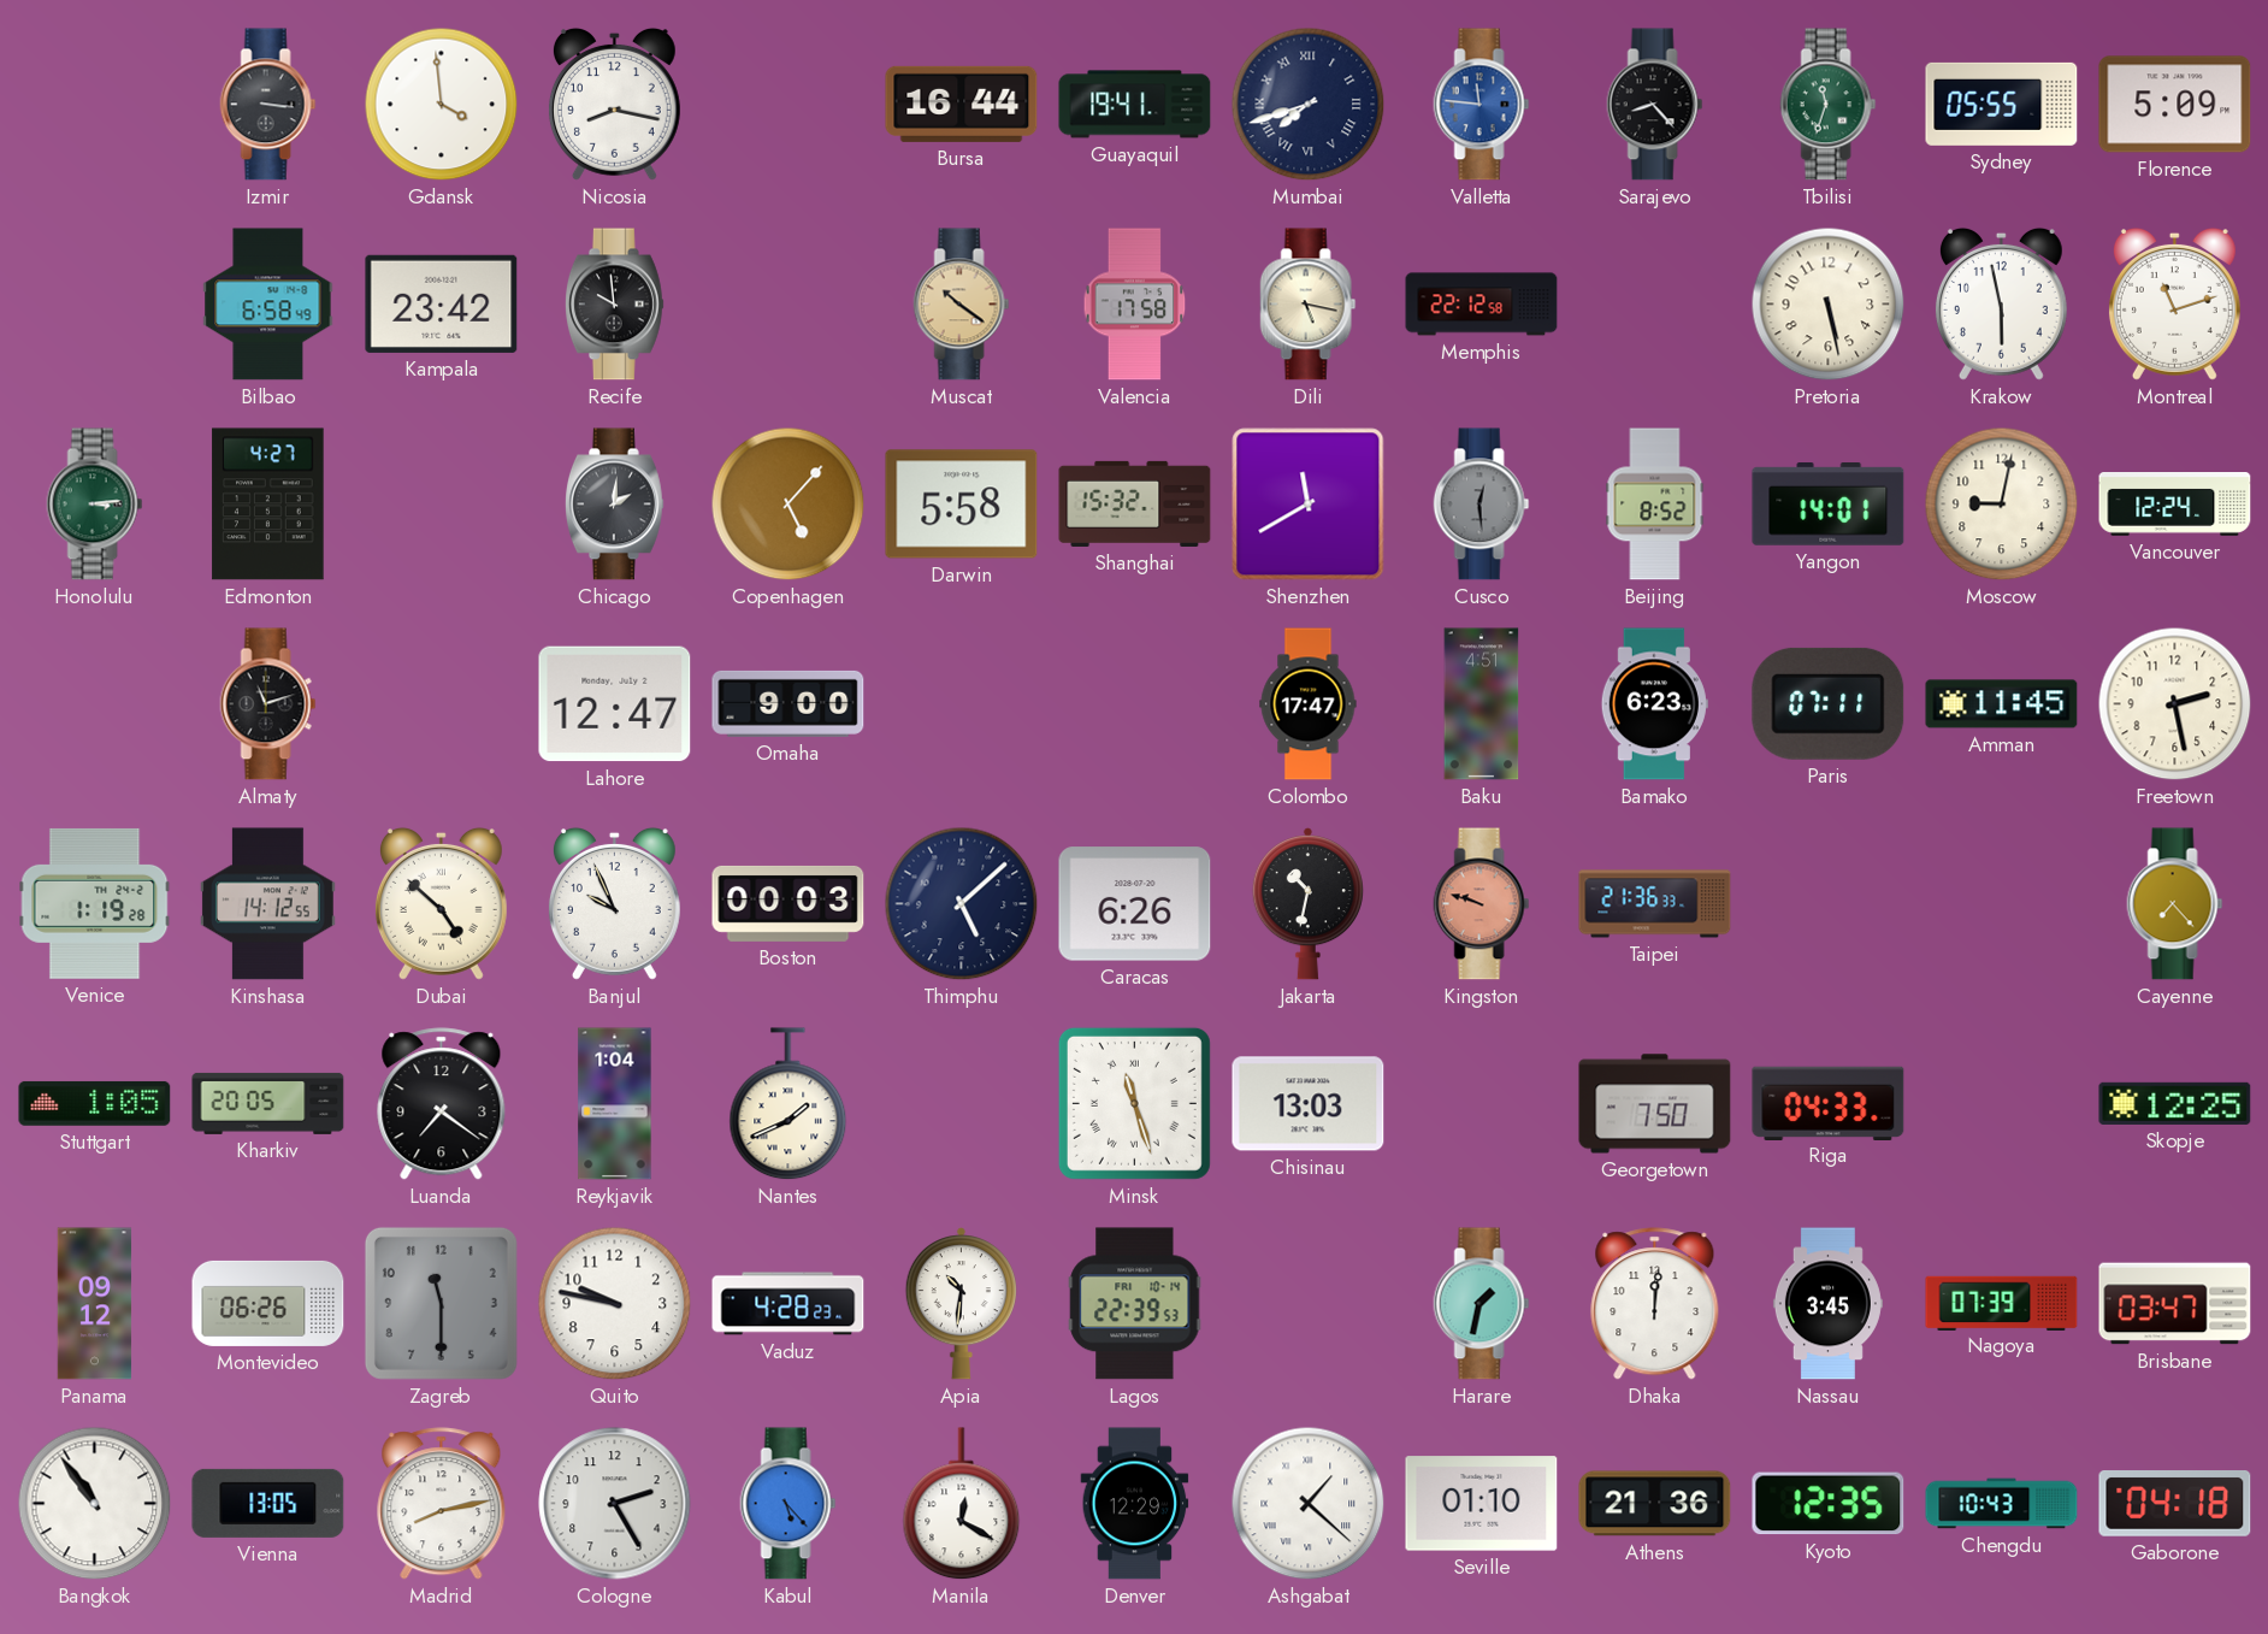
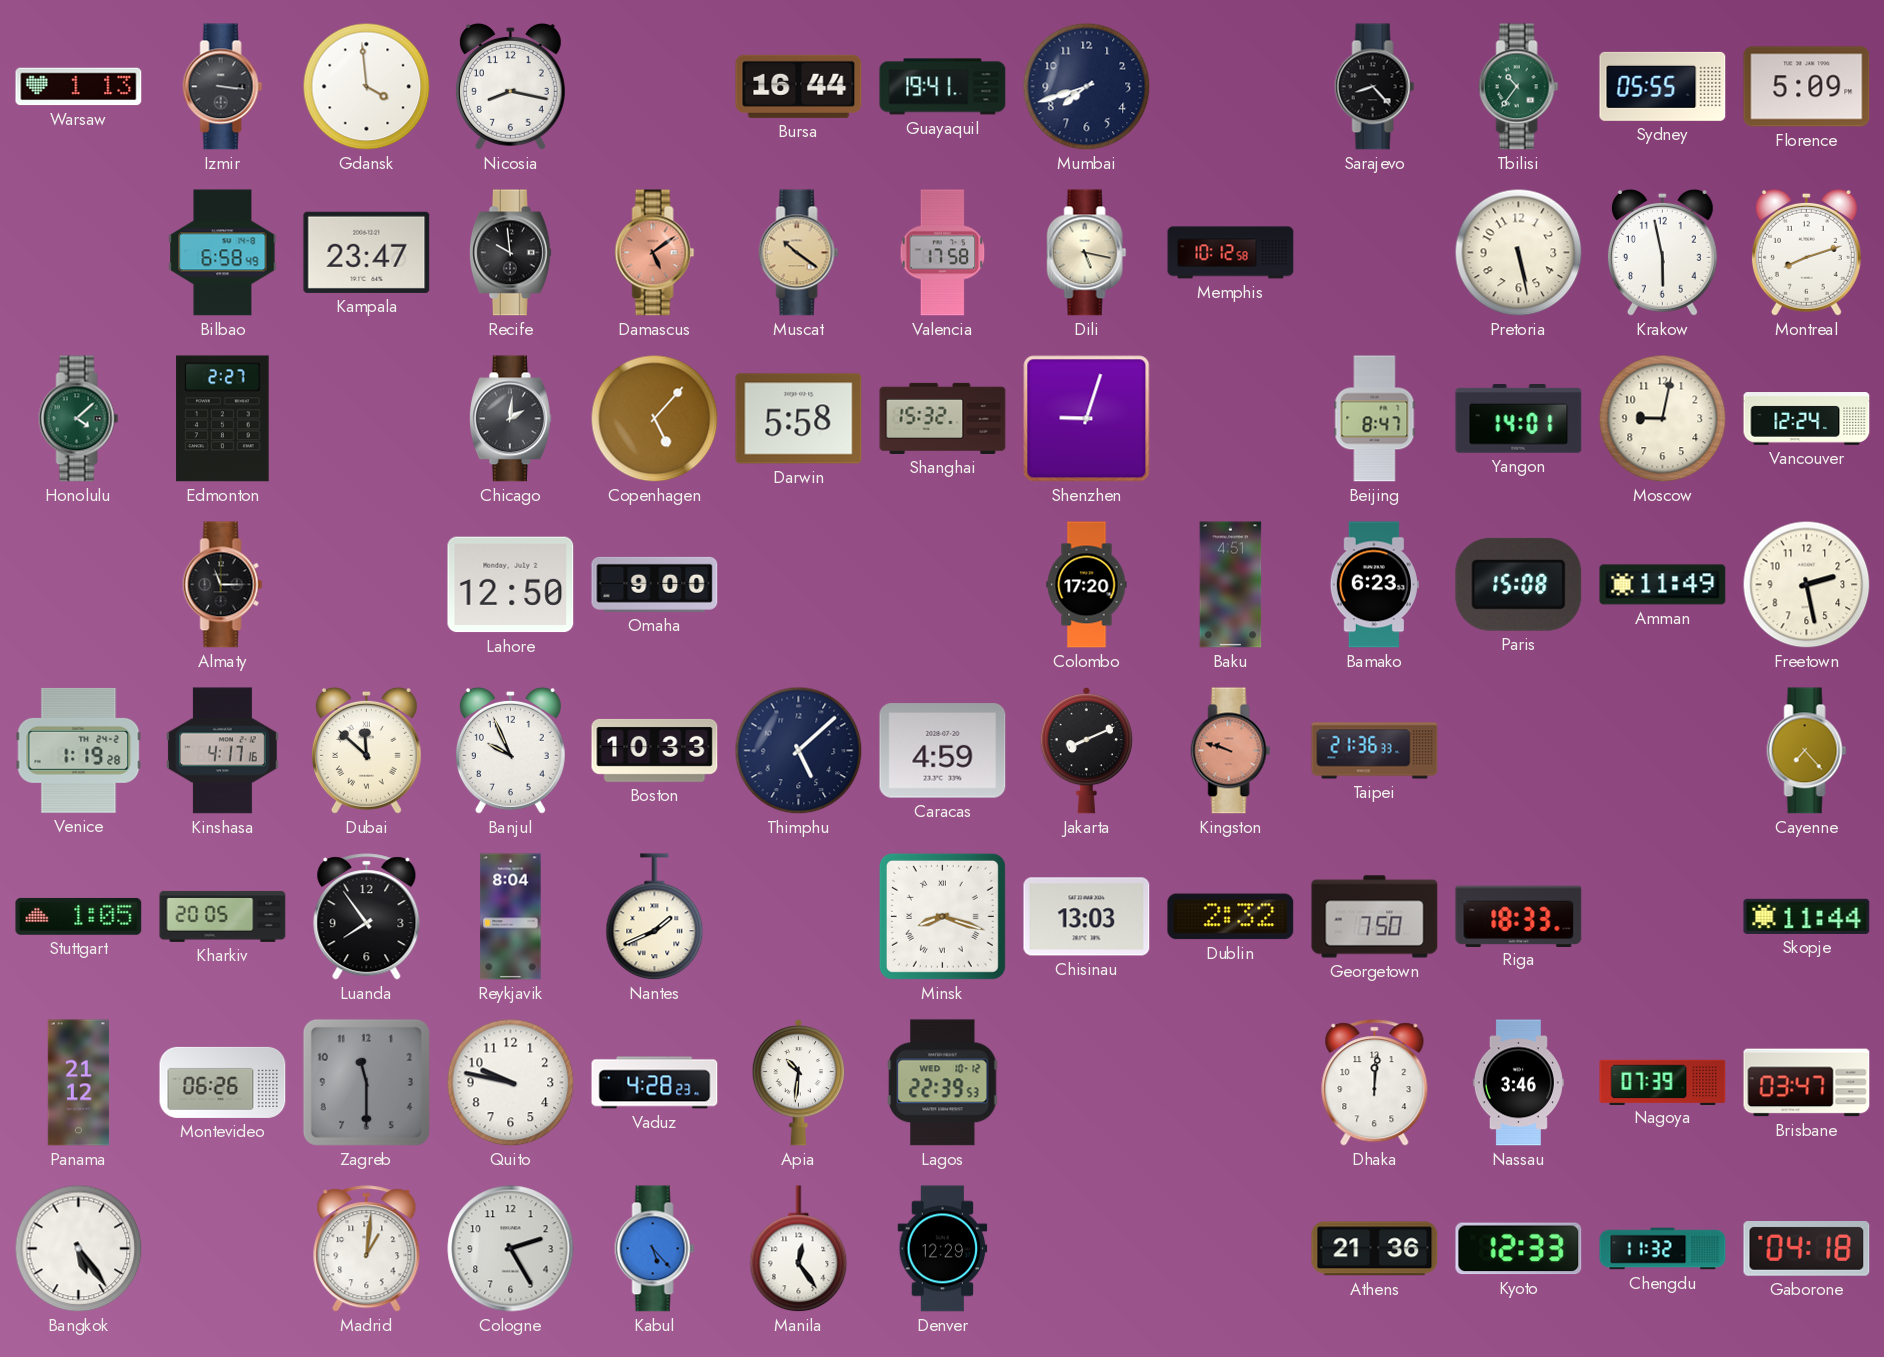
Warsaw: none -> 1:13
Mumbai numerals: Roman -> Arabic
Valletta: 11:46 -> none
Tbilisi: 11:33 -> 10:36
Kampala: 23:42 -> 23:47
Damascus: none -> 5:09
Memphis: 22:12 -> 10:12
Montreal: 11:12 -> 8:12
Honolulu: 3:14 -> 4:08
Edmonton: 4:27 -> 2:27
Shenzhen: 11:40 -> 9:03
Cusco: 12:29 -> none
Beijing: 8:52 -> 8:47
Almaty: 11:12 -> 11:15
Lahore: 12:47 -> 12:50
Colombo: 17:47 -> 17:20
Paris: 07:11 -> 15:08
Amman: 11:45 -> 11:49
Kinshasa: 14:12 -> 4:17
Dubai: 4:52 -> 11:52
Boston: 00:03 -> 10:33
Caracas: 6:26 -> 4:59
Jakarta: 10:32 -> 8:11
Luanda: 7:21 -> 7:54
Reykjavik: 1:04 -> 8:04
Minsk: 11:27 -> 8:18
Dublin: none -> 2:32
Riga: 04:33 -> 18:33
Skopje: 12:25 -> 11:44
Panama: 09:12 -> 21:12
Lagos date: FRI 10-14 -> WED 10-12
Harare: 1:32 -> none
Nassau: 3:45 -> 3:46
Bangkok: 10:54 -> 5:24
Vienna: 13:05 -> none
Madrid: 8:13 -> 1:01
Manila: 12:20 -> 12:24
Ashgabat: 1:22 -> none
Seville: 01:10 -> none
Kyoto: 12:35 -> 12:33
Chengdu: 10:43 -> 11:32
